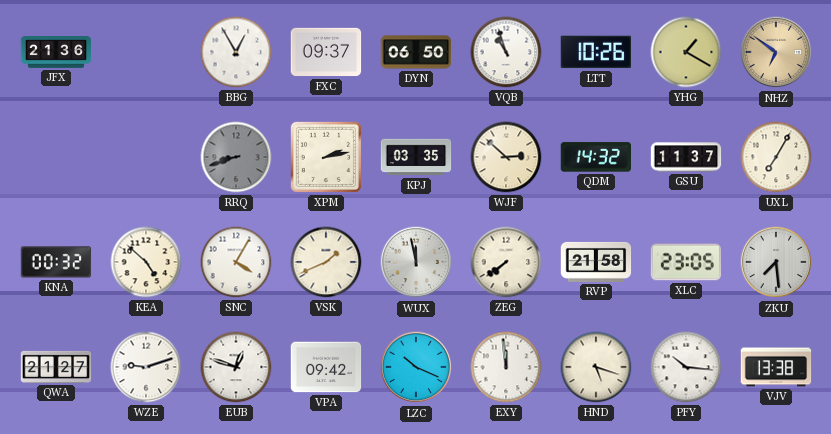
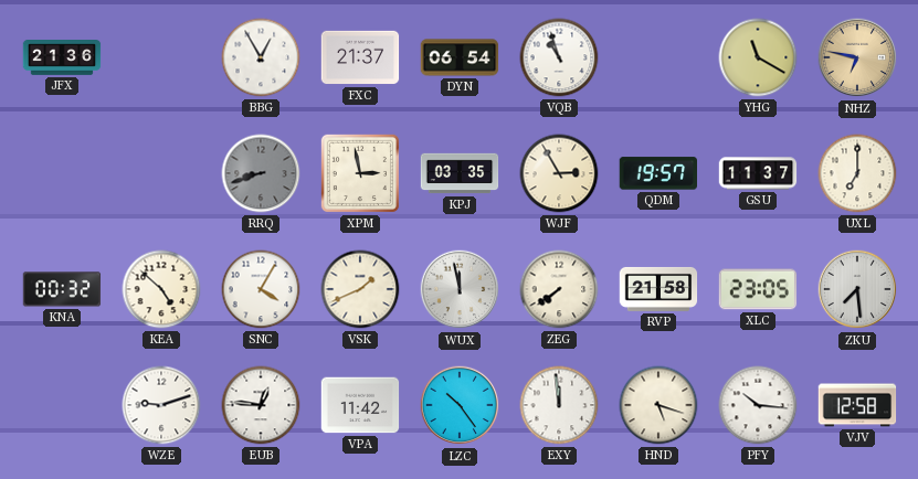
FXC: 09:37 -> 21:37
DYN: 06:50 -> 06:54
LTT: 10:26 -> none
YHG: 1:20 -> 11:20
NHZ: 6:51 -> 6:47
XPM: 2:13 -> 2:58
WJF: 2:52 -> 2:55
QDM: 14:32 -> 19:57
UXL: 7:05 -> 7:00
QWA: 21:27 -> none
EUB: 12:48 -> 12:46
VPA: 09:42 -> 11:42
LZC: 10:19 -> 10:24
VJV: 13:38 -> 12:58
